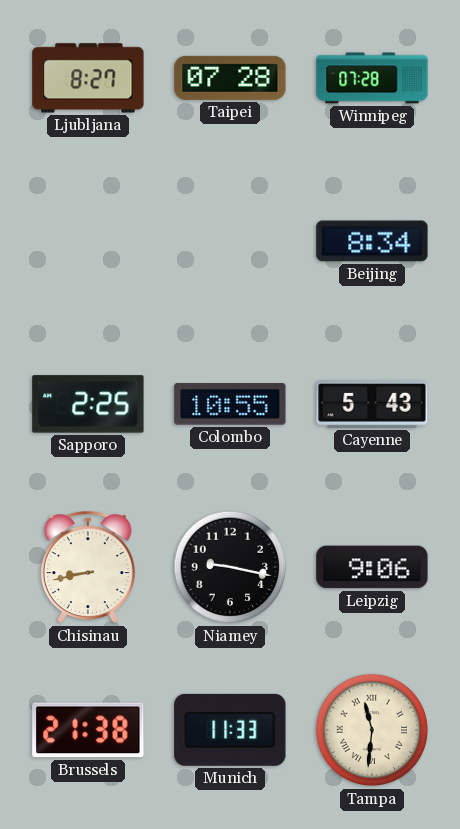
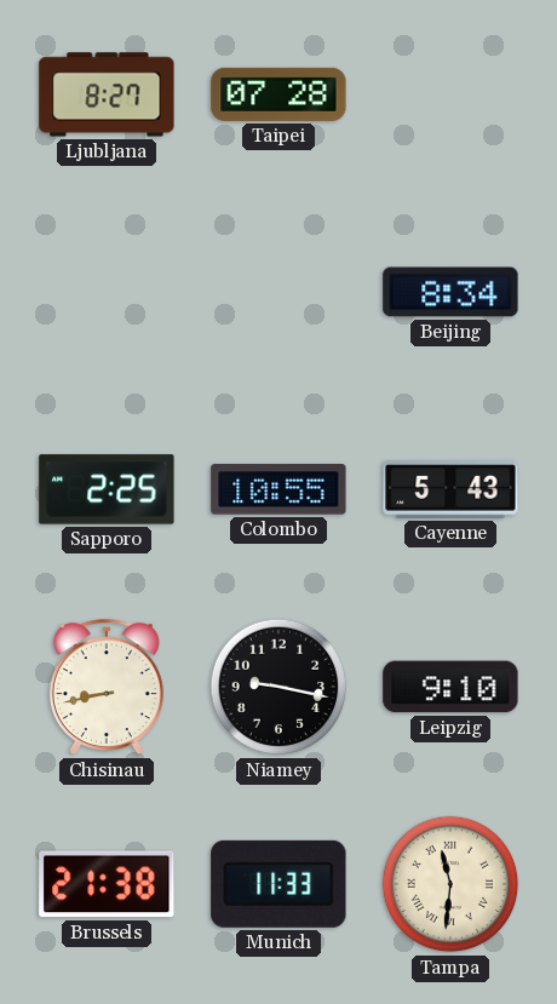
Winnipeg: 07:28 -> none
Leipzig: 9:06 -> 9:10
